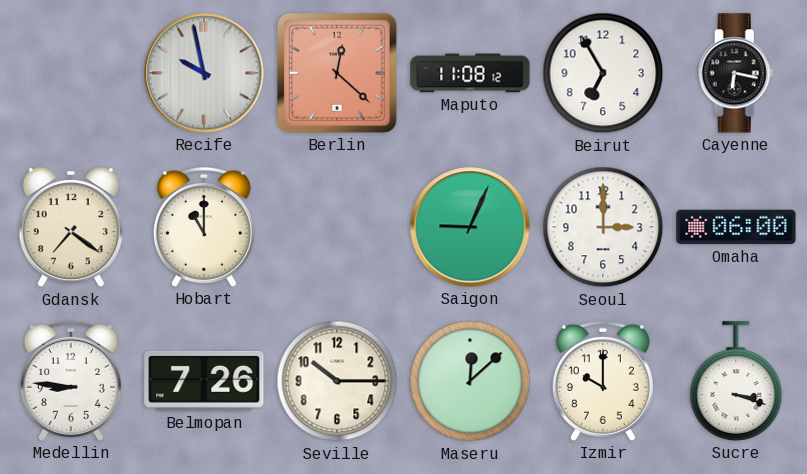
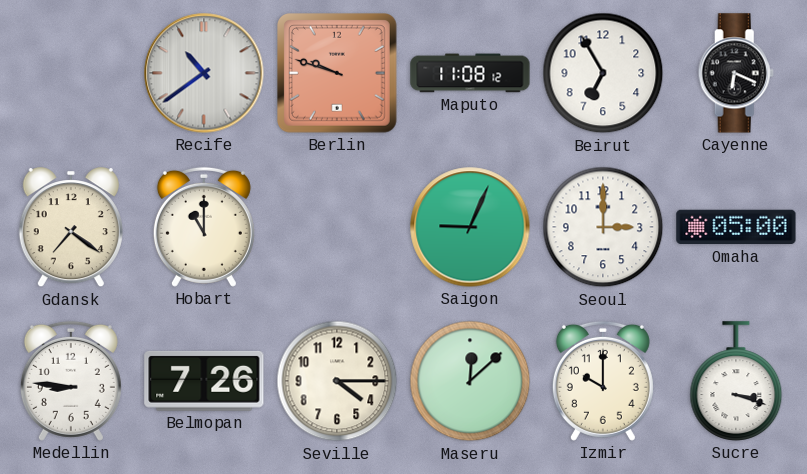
Recife: 9:58 -> 10:39
Berlin: 12:22 -> 9:48
Cayenne: 6:17 -> 6:19
Omaha: 06:00 -> 05:00
Seville: 10:15 -> 4:15
